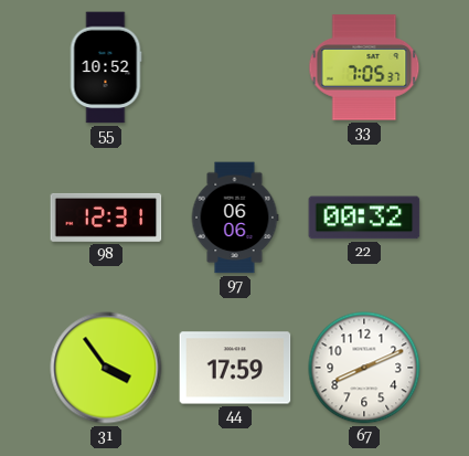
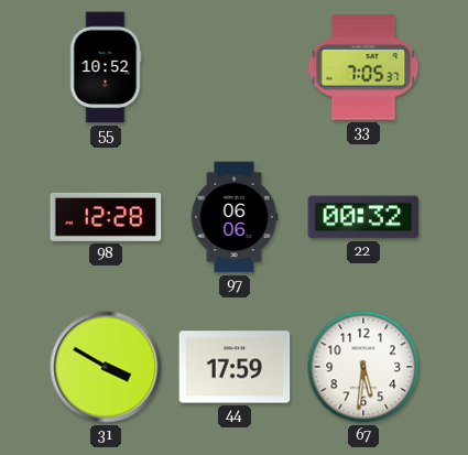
98: 12:31 -> 12:28
31: 3:54 -> 3:50
67: 8:11 -> 5:31
